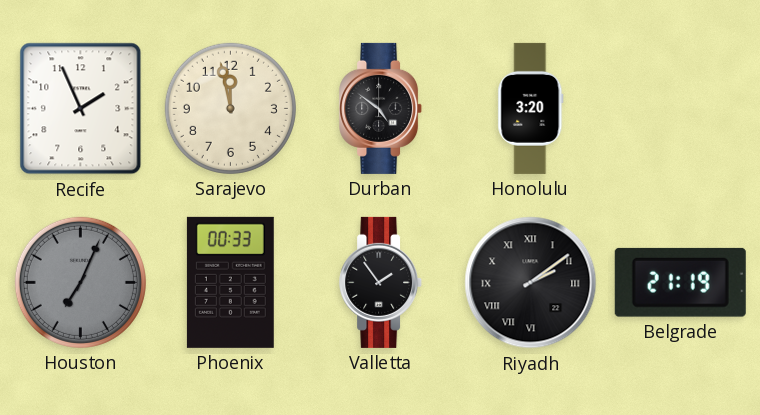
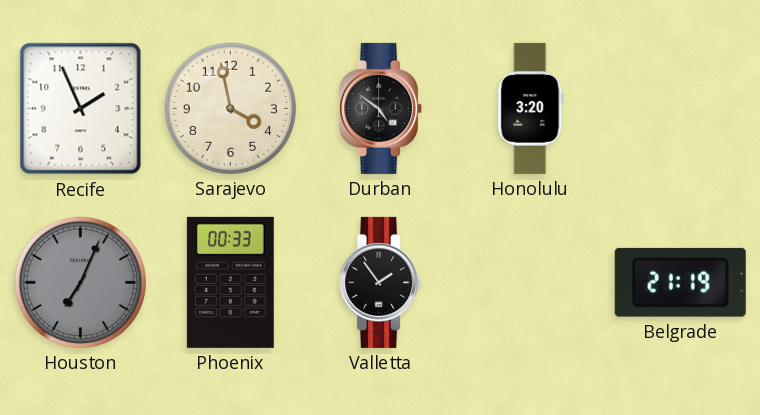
Sarajevo: 11:58 -> 3:58
Riyadh: 2:09 -> none
